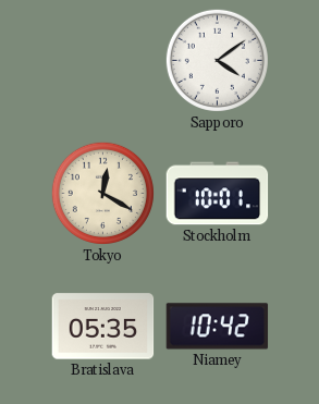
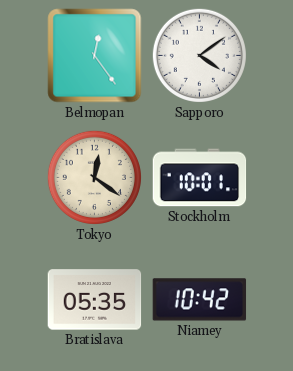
Belmopan: none -> 12:24
Tokyo: 12:20 -> 12:21
